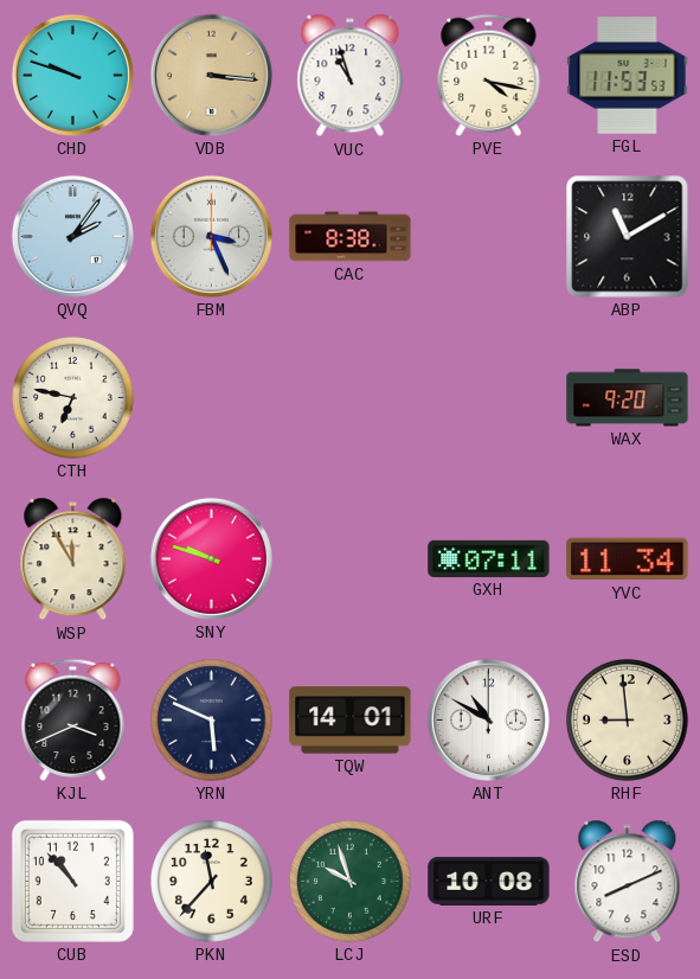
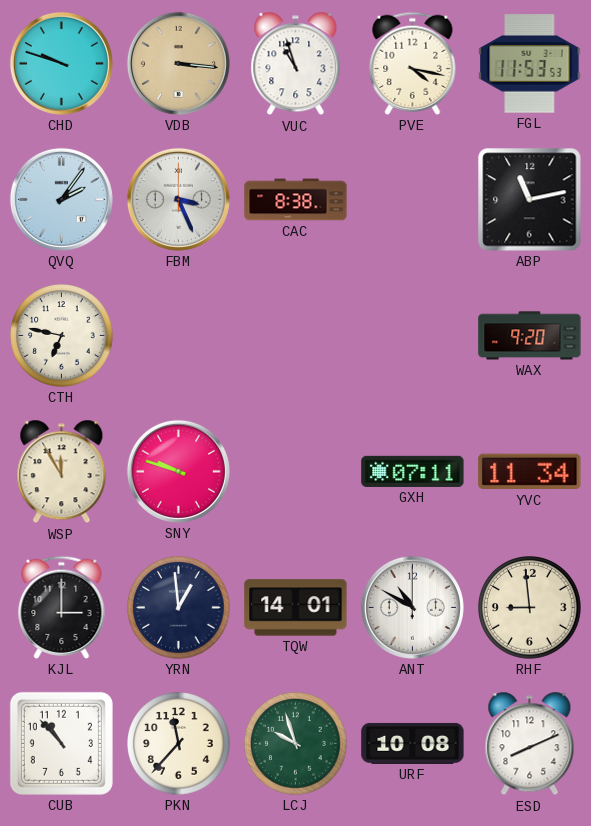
ABP: 11:10 -> 11:13
KJL: 3:41 -> 3:00
YRN: 5:49 -> 12:59
